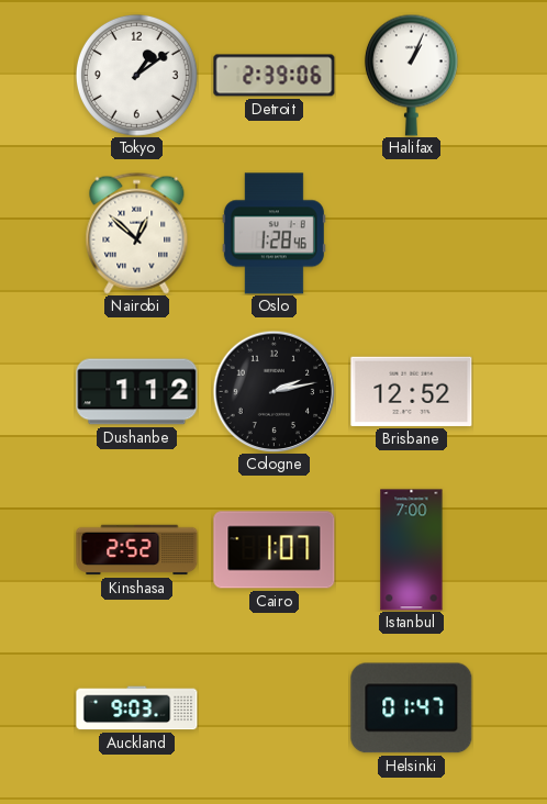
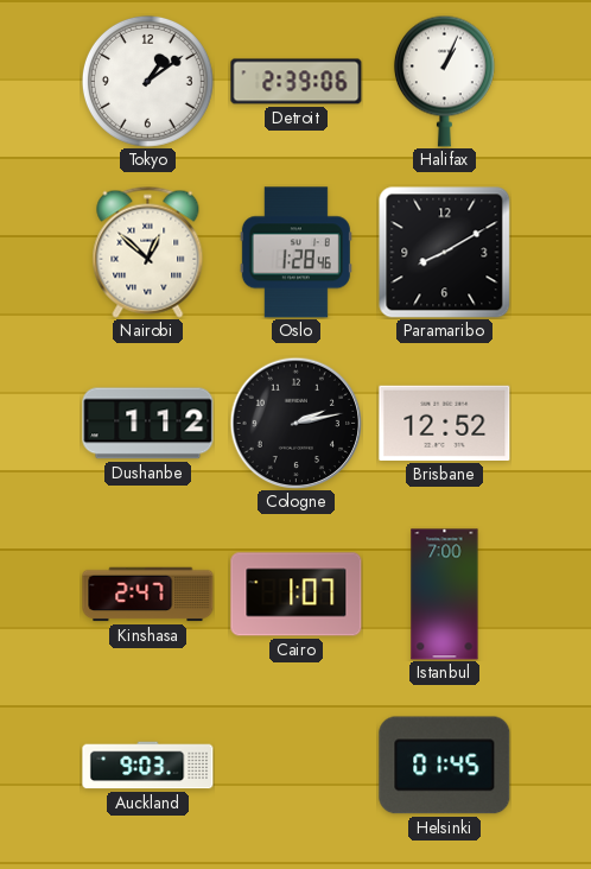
Paramaribo: none -> 8:10
Kinshasa: 2:52 -> 2:47
Helsinki: 01:47 -> 01:45
